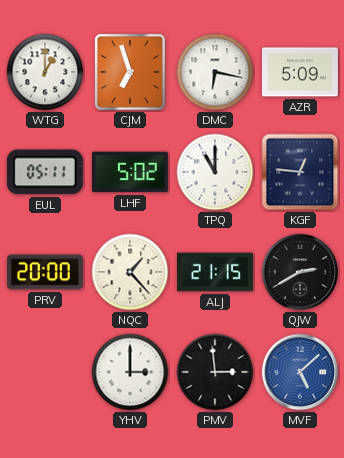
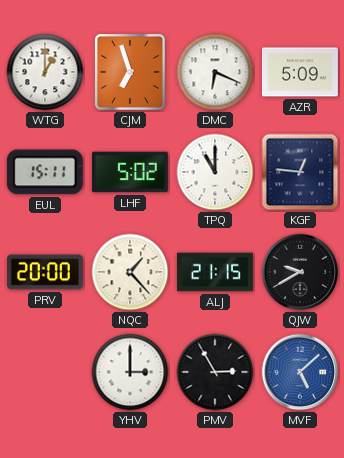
DMC: 6:17 -> 6:19
EUL: 05:11 -> 15:11
QJW: 2:40 -> 9:40
PMV: 2:59 -> 2:55
